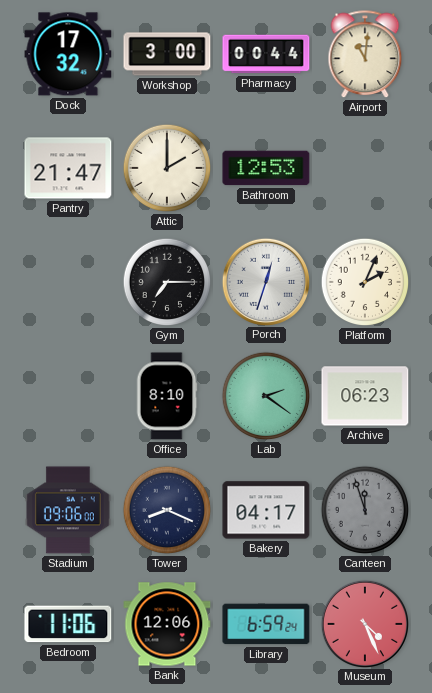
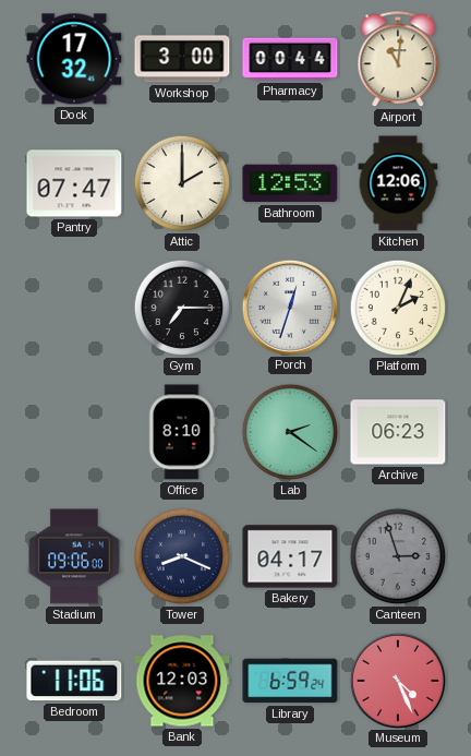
Pantry: 21:47 -> 07:47
Kitchen: none -> 12:06
Canteen: 11:57 -> 2:57
Bank: 12:06 -> 12:03
